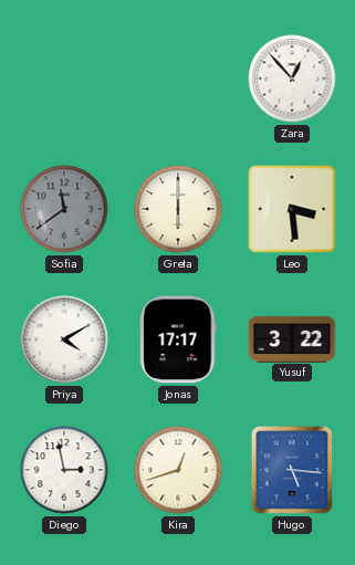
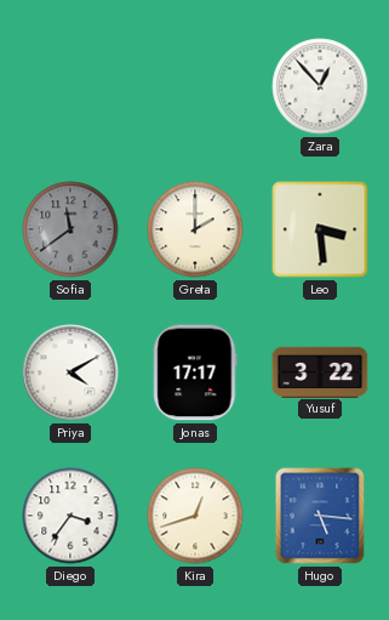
Greta: 6:00 -> 2:00
Diego: 2:58 -> 3:36
